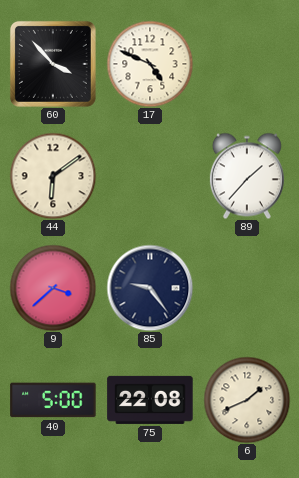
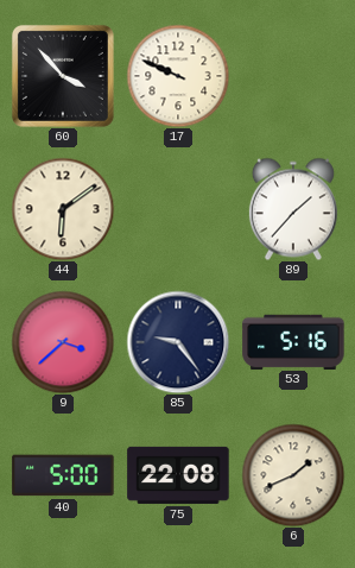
17: 4:49 -> 9:49
53: none -> 5:16
